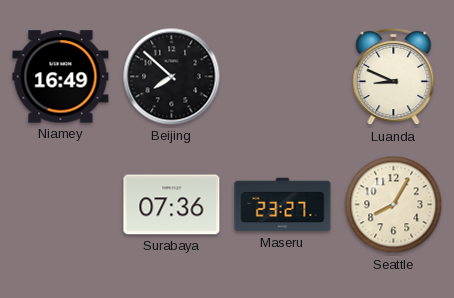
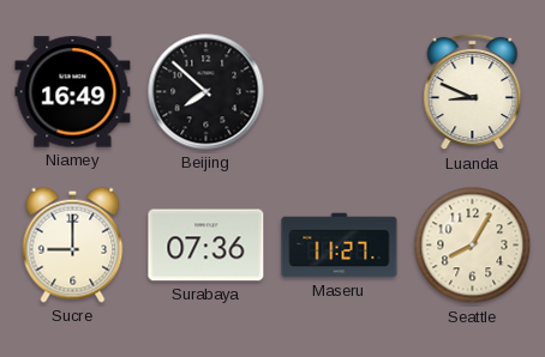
Sucre: none -> 9:00
Maseru: 23:27 -> 11:27
